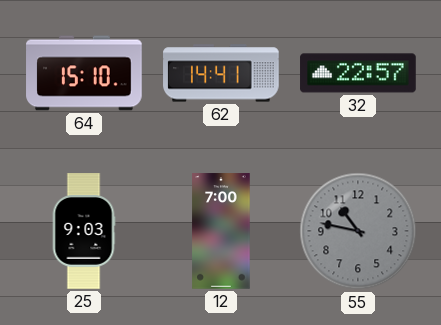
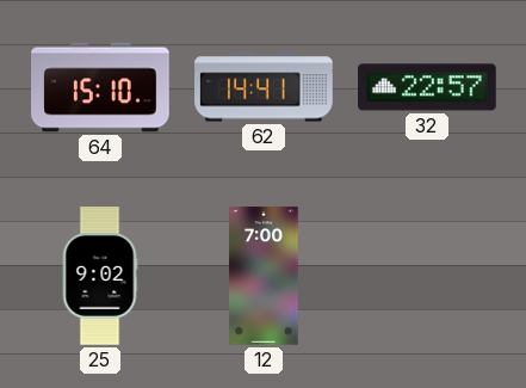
25: 9:03 -> 9:02
55: 10:47 -> none
